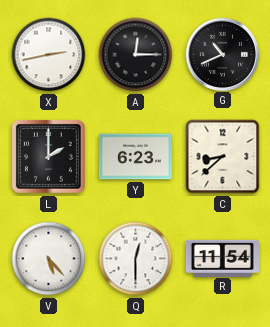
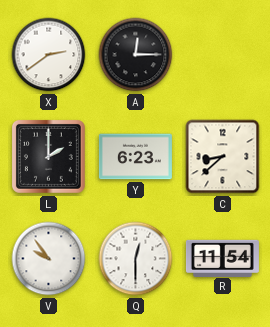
X: 2:43 -> 2:39
G: 10:41 -> none
V: 5:23 -> 9:54
